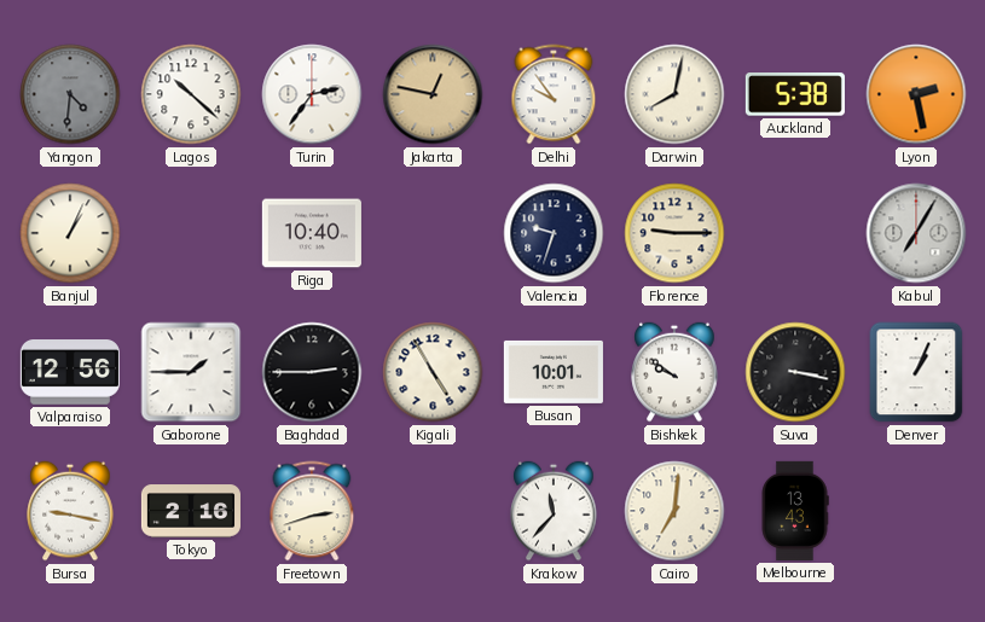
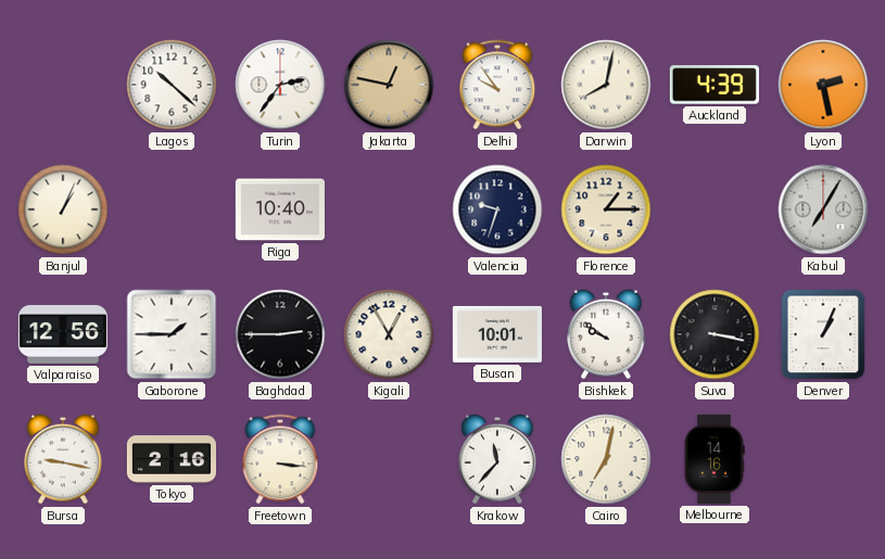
Yangon: 4:31 -> none
Auckland: 5:38 -> 4:39
Florence: 9:15 -> 1:15
Kigali: 4:55 -> 12:55
Freetown: 2:42 -> 3:16
Cairo: 7:01 -> 7:02
Melbourne: 13:43 -> 14:16
